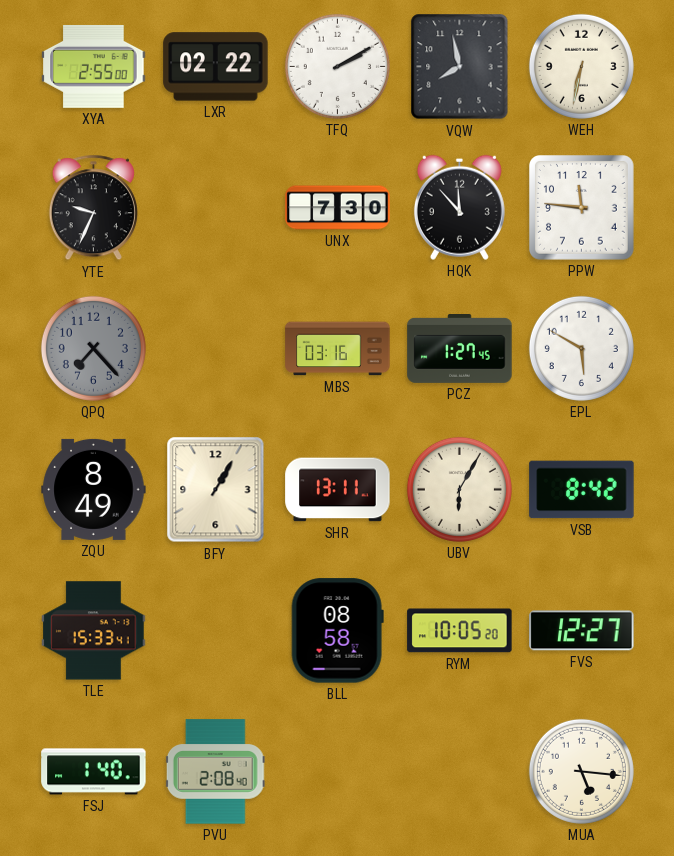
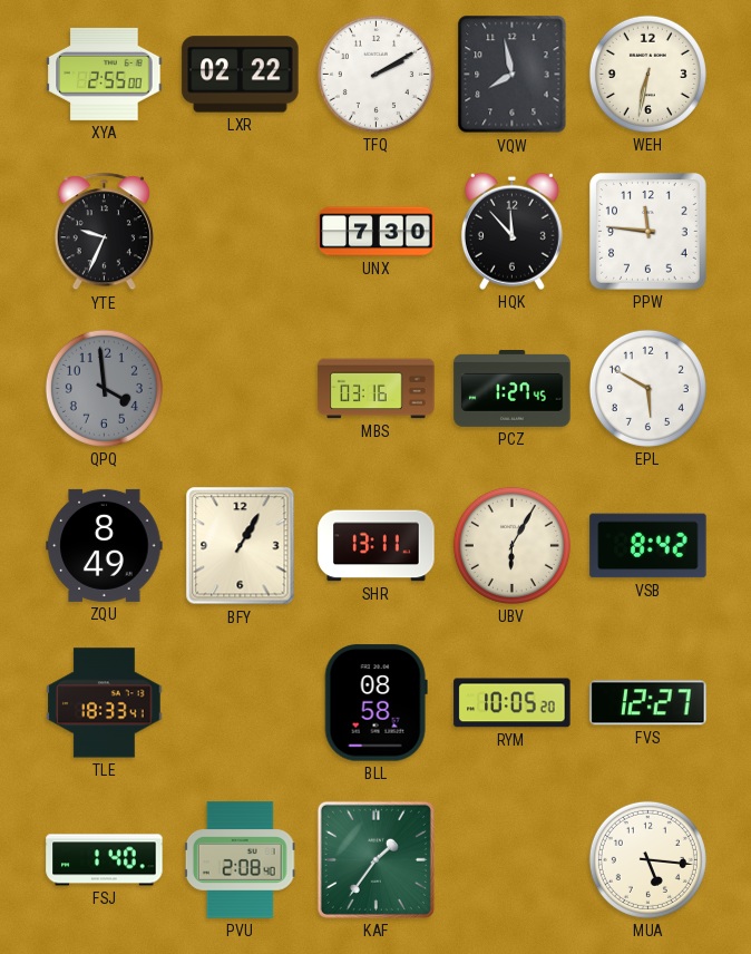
QPQ: 7:23 -> 3:59
TLE: 15:33 -> 18:33
KAF: none -> 1:36
